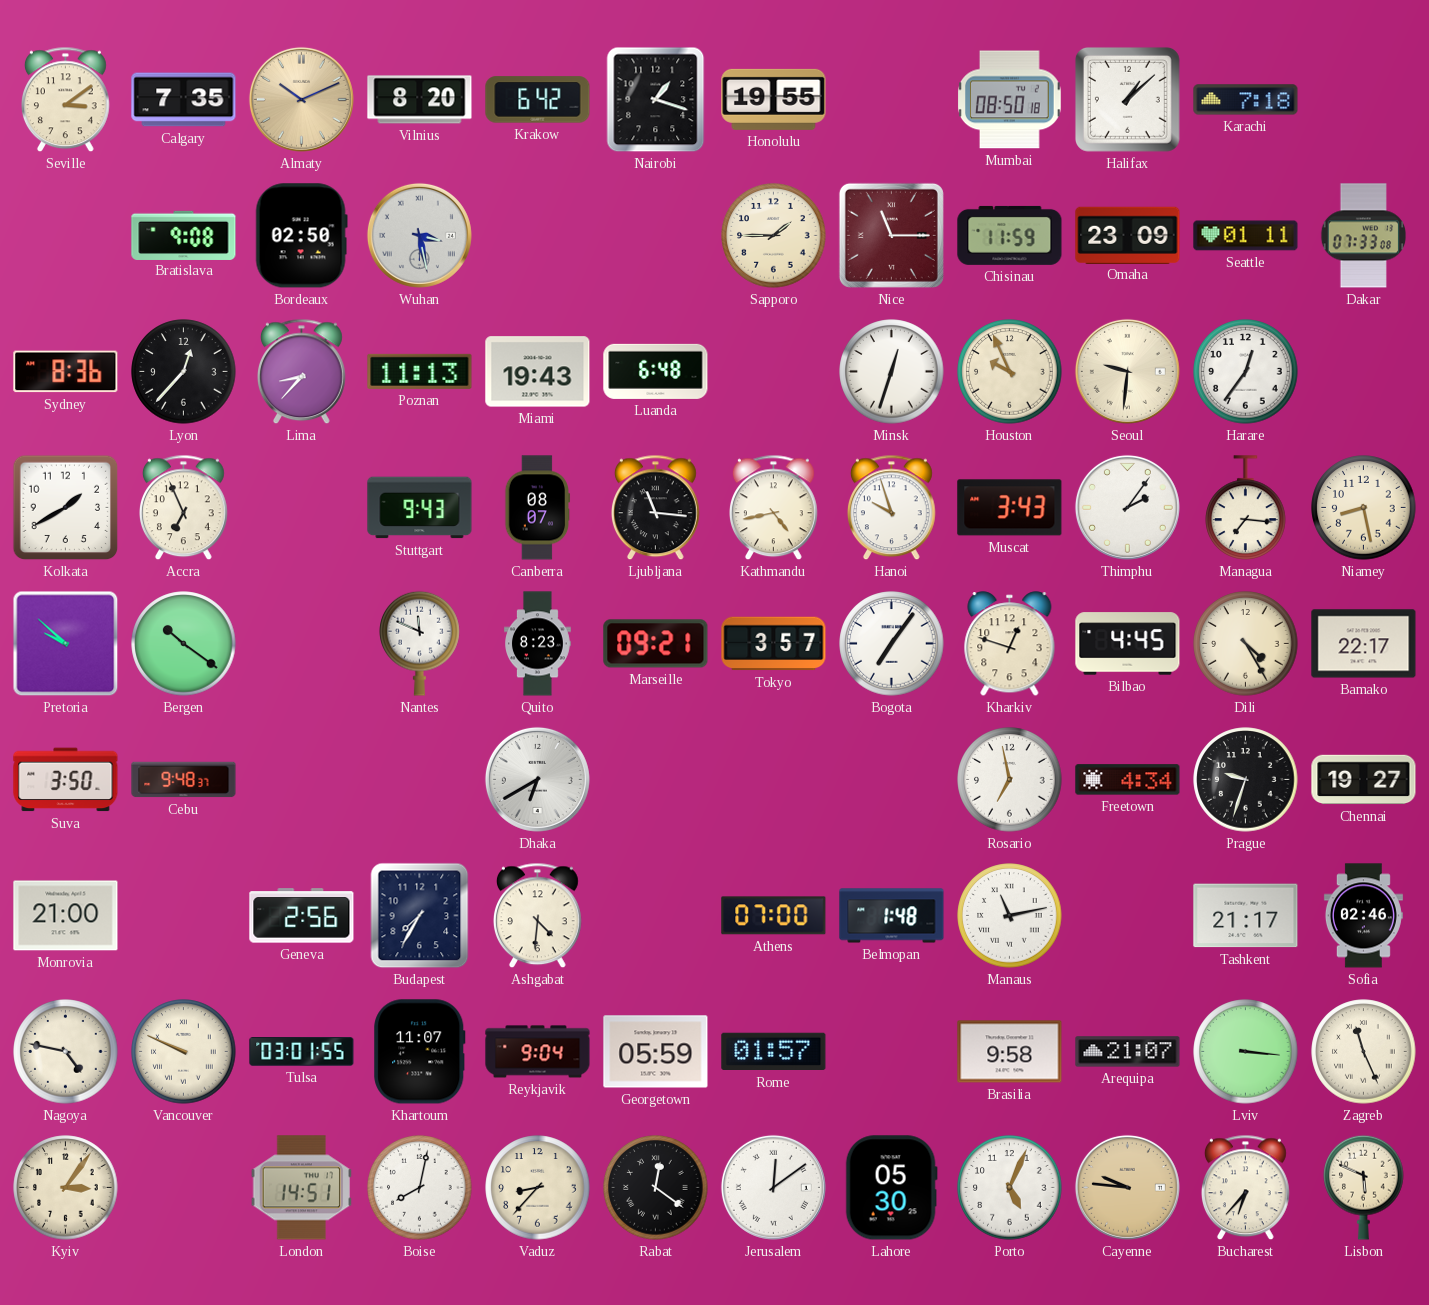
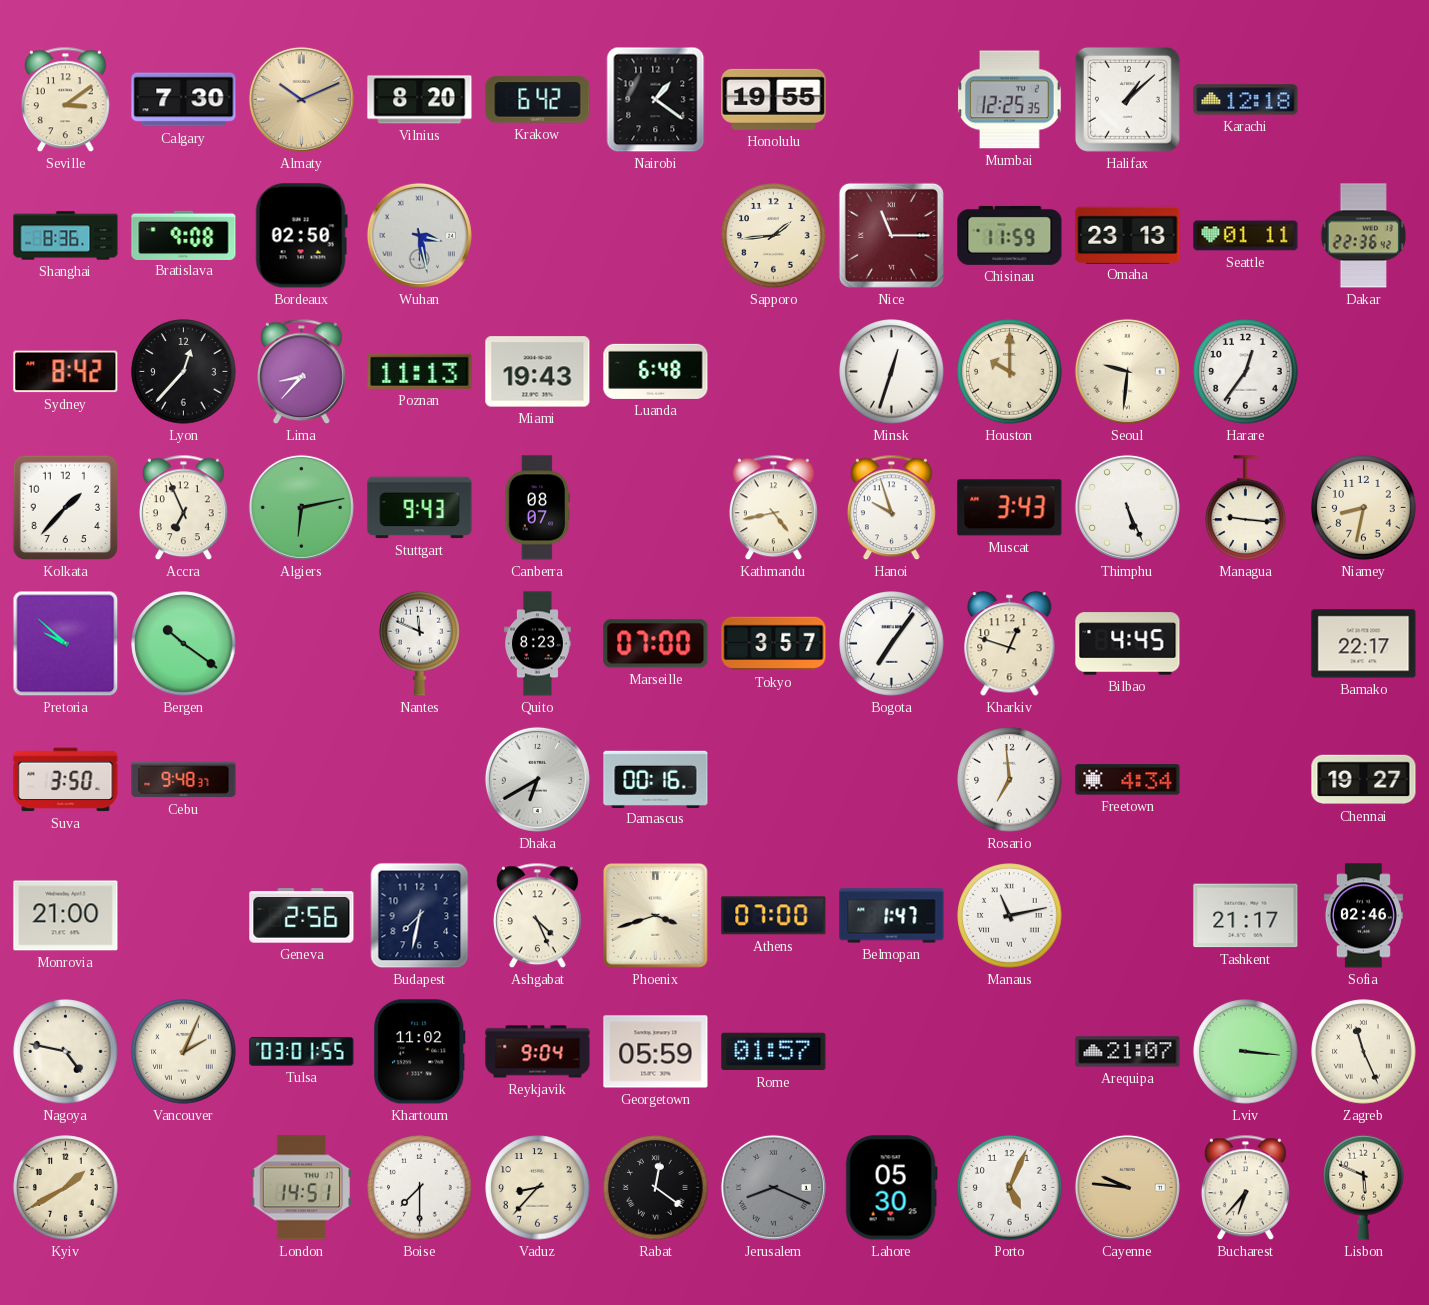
Calgary: 7:35 -> 7:30
Nairobi: 1:18 -> 1:21
Mumbai: 08:50 -> 12:25
Karachi: 7:18 -> 12:18
Shanghai: none -> 8:36
Sapporo: 1:45 -> 1:44
Omaha: 23:09 -> 23:13
Dakar: 07:33 -> 22:36
Sydney: 8:36 -> 8:42
Houston: 9:56 -> 10:00
Kolkata: 1:40 -> 1:37
Algiers: none -> 6:13
Ljubljana: 11:16 -> none
Thimphu: 2:06 -> 5:26
Managua: 7:16 -> 9:16
Niamey: 8:28 -> 8:32
Marseille: 09:21 -> 07:00
Dili: 4:25 -> none
Damascus: none -> 00:16
Rosario: 6:58 -> 6:59
Prague: 9:33 -> none
Budapest: 7:35 -> 7:32
Ashgabat: 4:31 -> 4:26
Phoenix: none -> 3:42
Belmopan: 1:48 -> 1:47
Vancouver: 9:49 -> 2:04
Khartoum: 11:07 -> 11:02
Brasilia: 9:58 -> none
Kyiv: 3:06 -> 1:40
Boise: 8:02 -> 7:30
Jerusalem: 12:09 -> 8:19
Jerusalem dial: white -> grey
